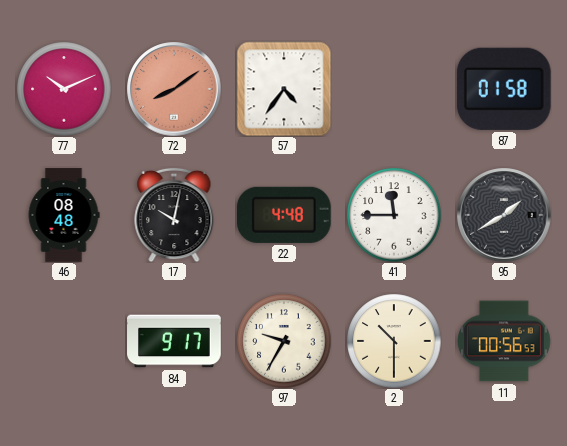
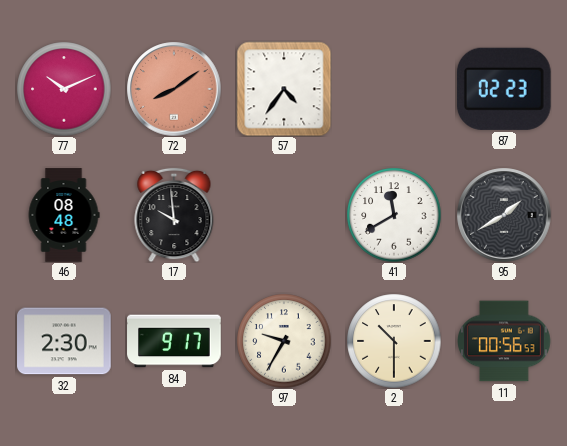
87: 01:58 -> 02:23
17: 10:02 -> 9:59
22: 4:48 -> none
41: 11:45 -> 11:40
32: none -> 2:30
